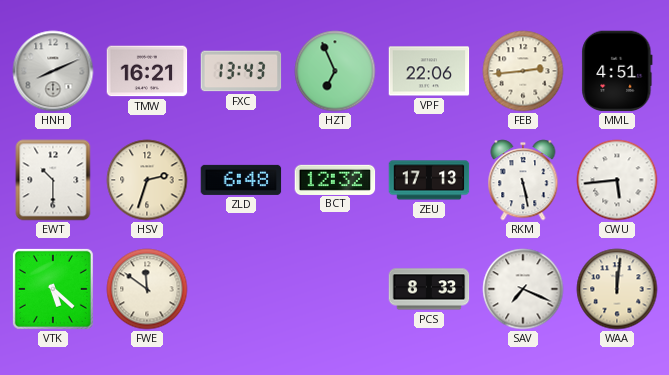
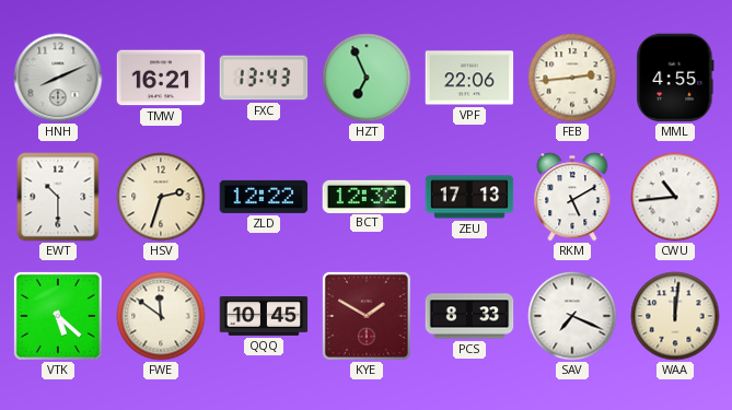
MML: 4:51 -> 4:55
ZLD: 6:48 -> 12:22
RKM: 5:28 -> 5:10
CWU: 5:44 -> 10:44
QQQ: none -> 10:45
KYE: none -> 1:50
